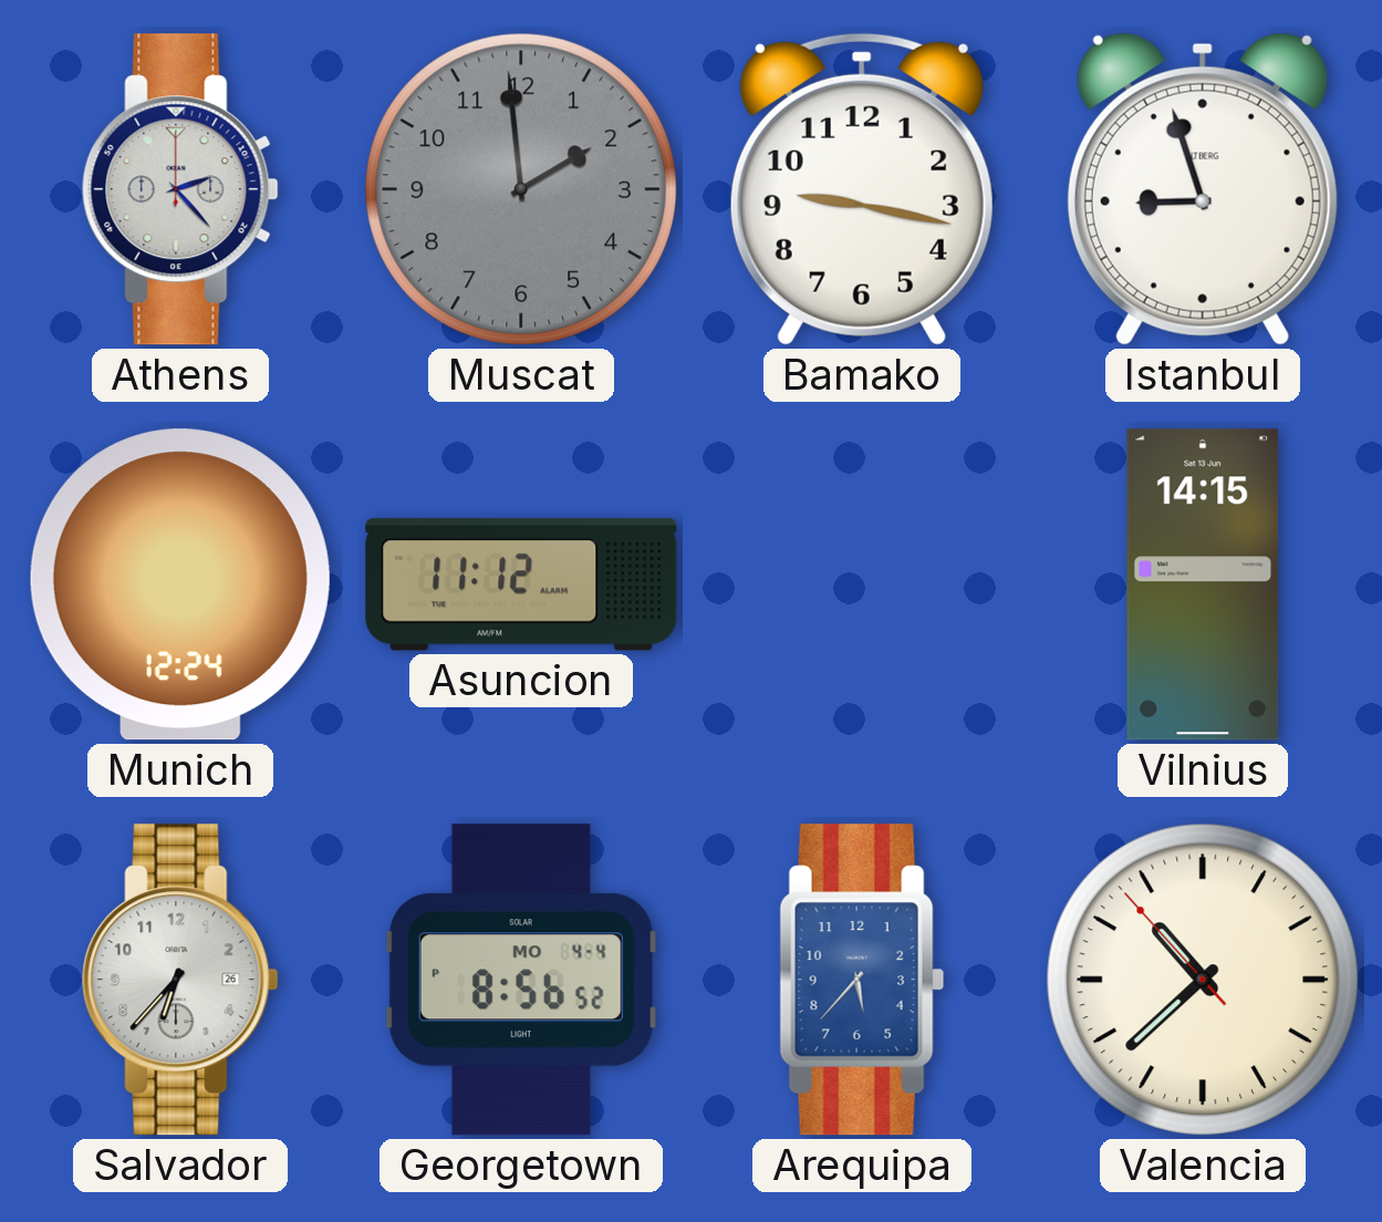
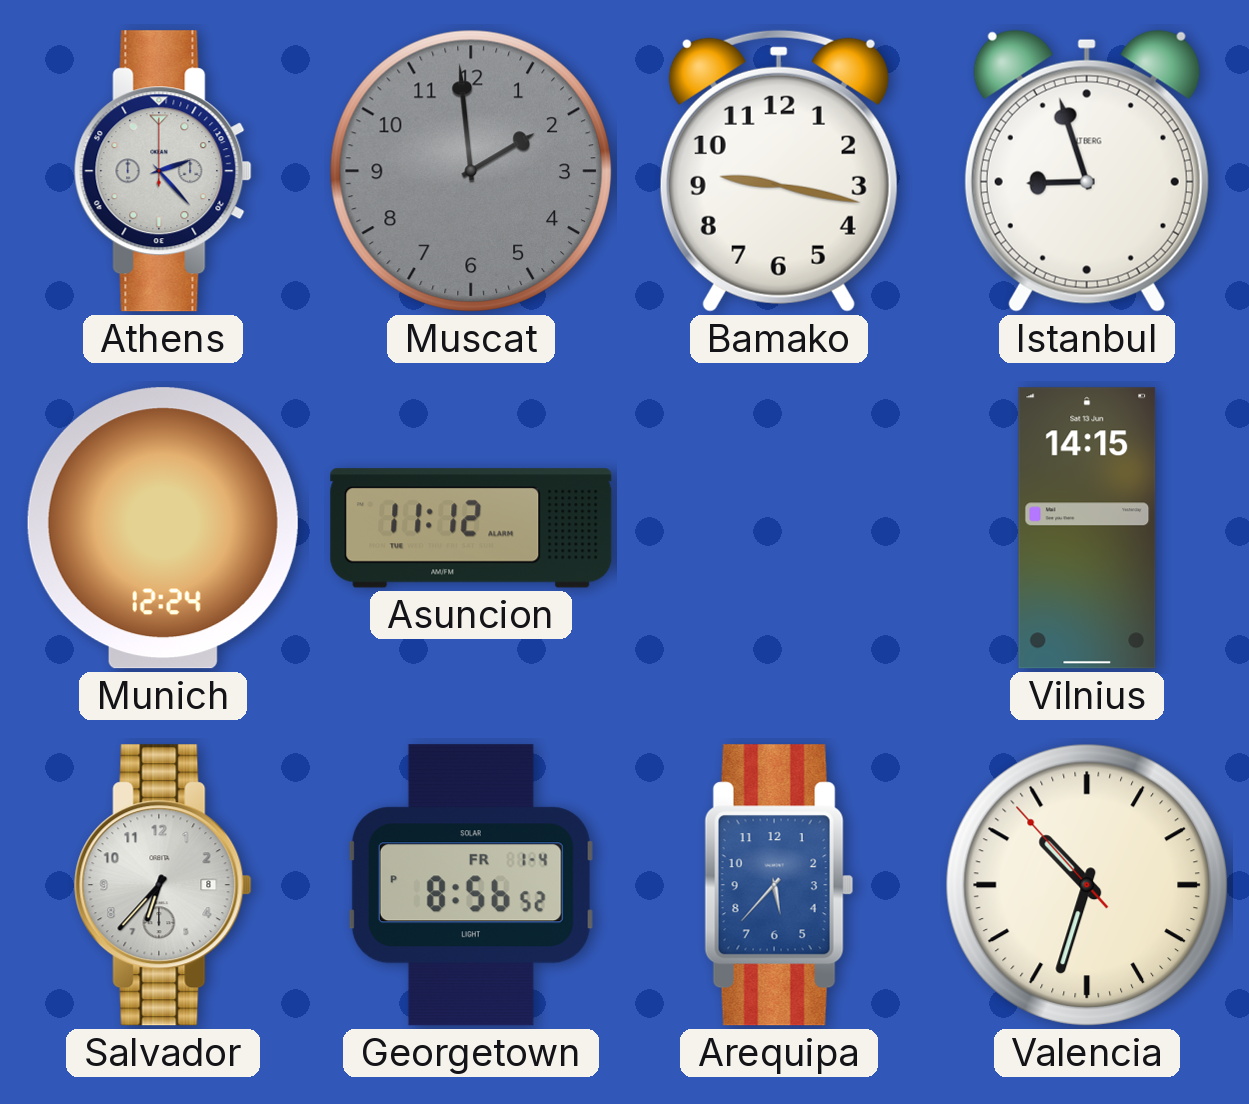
Salvador date: 26 -> 8
Georgetown date: MO 4-4 -> FR 1-4
Valencia: 10:37 -> 10:32
